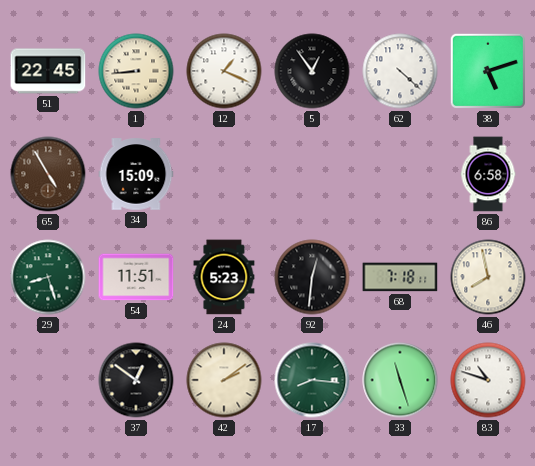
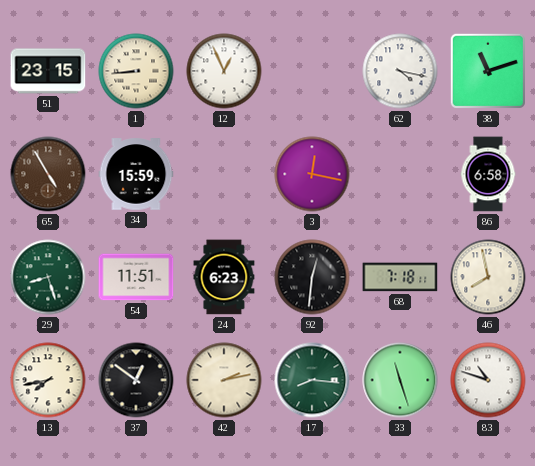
51: 22:45 -> 23:15
12: 1:19 -> 12:56
5: 12:54 -> none
62: 4:22 -> 4:17
38: 5:12 -> 11:12
34: 15:09 -> 15:59
3: none -> 12:17
24: 5:23 -> 6:23
13: none -> 7:43
42: 2:09 -> 2:13
